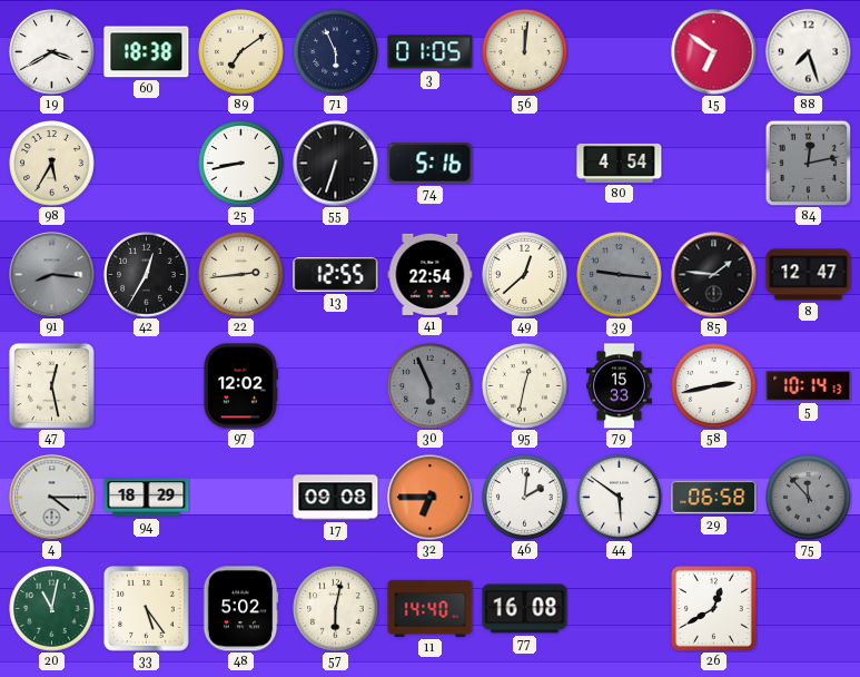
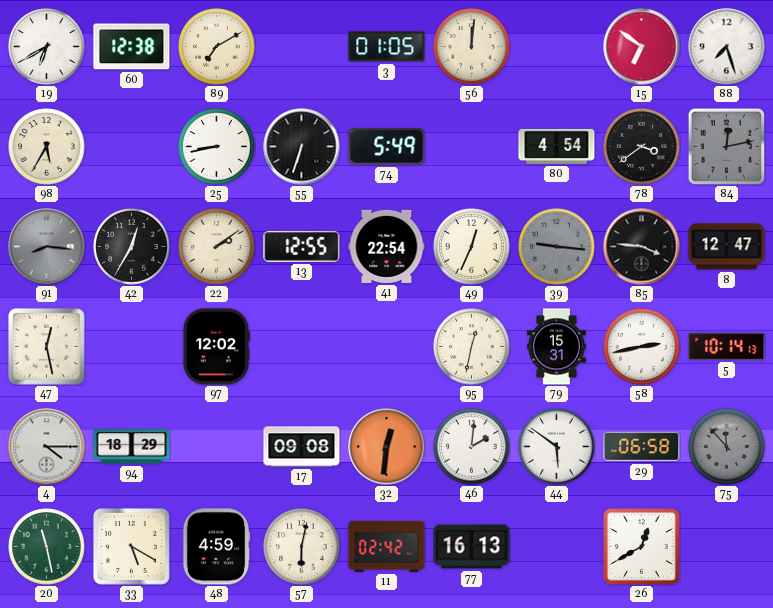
19: 3:40 -> 6:40
60: 18:38 -> 12:38
89: 7:09 -> 7:10
71: 5:56 -> none
74: 5:16 -> 5:49
78: none -> 3:39
22: 2:44 -> 2:09
49: 12:38 -> 12:34
85: 1:46 -> 3:46
30: 5:56 -> none
79: 15:33 -> 15:31
32: 6:45 -> 12:31
20: 11:02 -> 11:28
33: 5:24 -> 5:20
48: 5:02 -> 4:59
11: 14:40 -> 02:42
77: 16:08 -> 16:13
